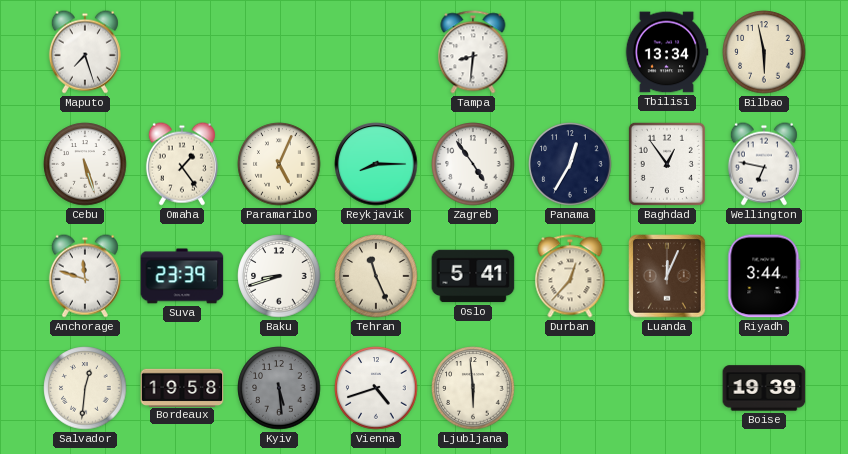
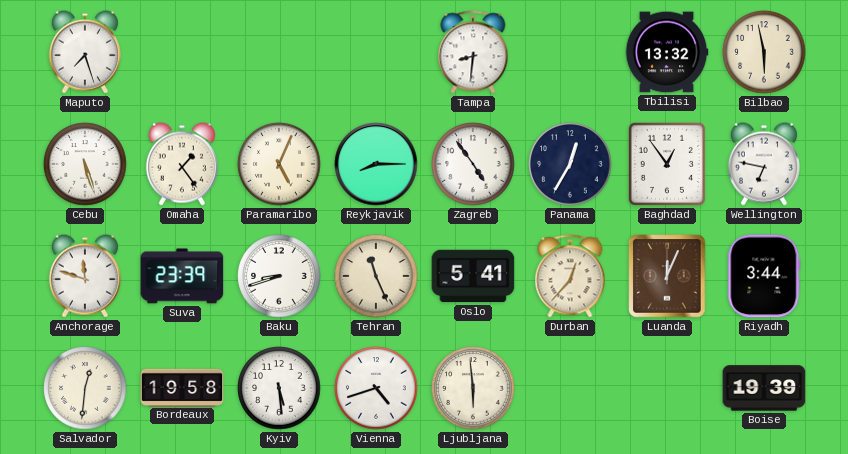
Tbilisi: 13:34 -> 13:32
Kyiv dial: grey -> white
